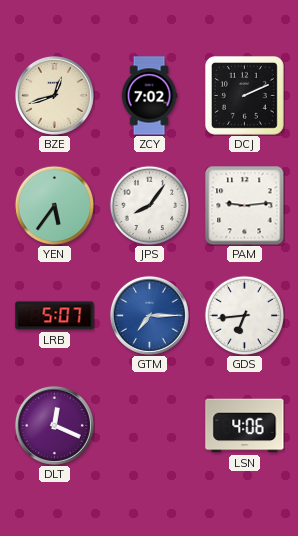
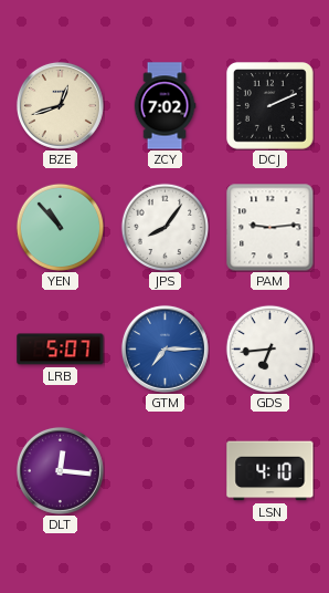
YEN: 5:36 -> 10:53
DLT: 12:19 -> 12:16
LSN: 4:06 -> 4:10
